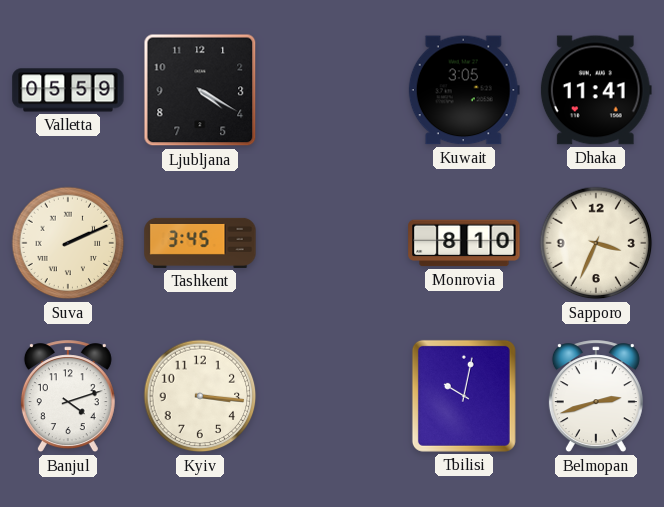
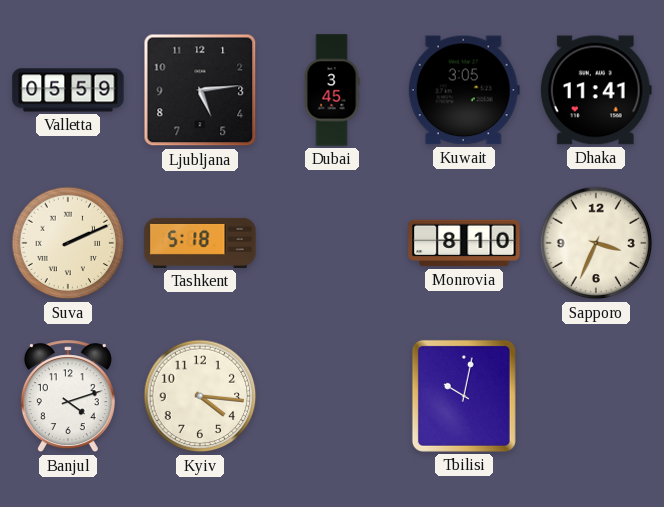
Ljubljana: 4:20 -> 5:14
Dubai: none -> 3:45
Tashkent: 3:45 -> 5:18
Kyiv: 3:16 -> 4:16
Belmopan: 2:42 -> none
